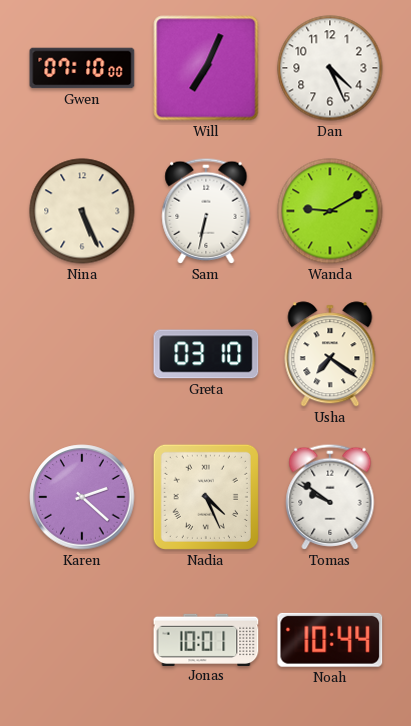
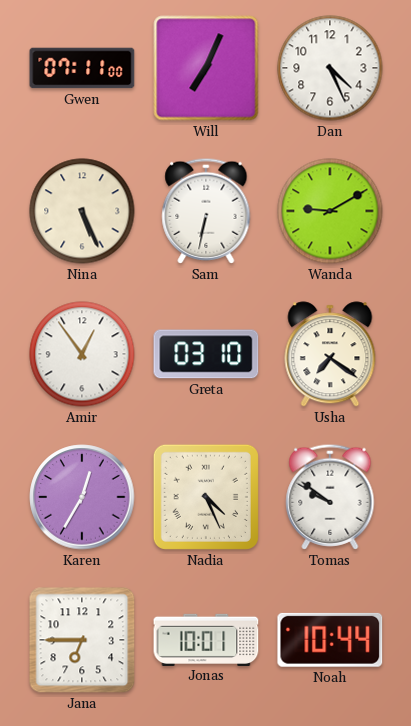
Gwen: 07:10 -> 07:11
Amir: none -> 12:54
Karen: 2:22 -> 12:35
Jana: none -> 6:45
